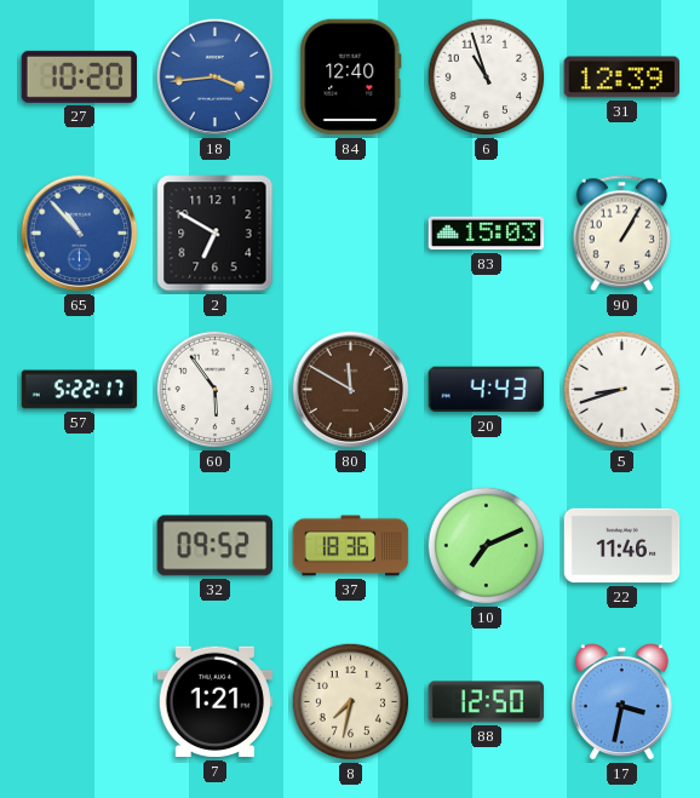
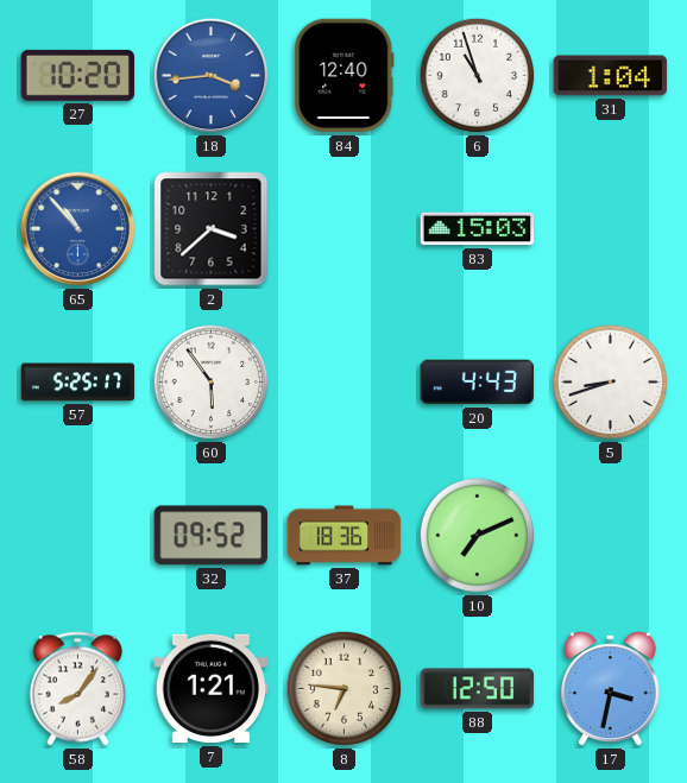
31: 12:39 -> 1:04
2: 6:50 -> 3:38
90: 1:05 -> none
57: 5:22 -> 5:25
80: 11:50 -> none
22: 11:46 -> none
58: none -> 8:06
8: 7:32 -> 6:46
